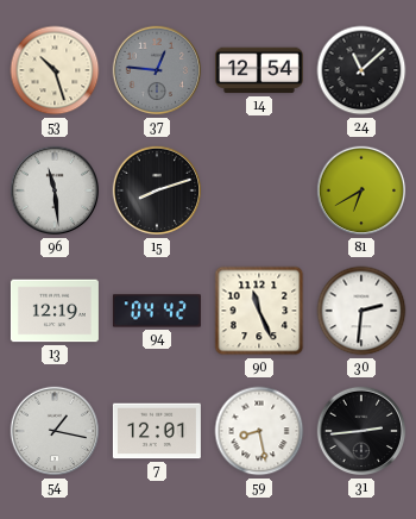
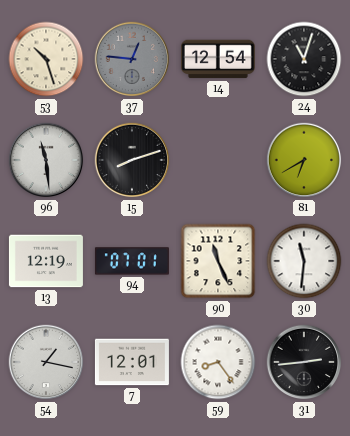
24: 11:08 -> 11:03
94: 04:42 -> 07:01
30: 2:31 -> 11:31
59: 8:28 -> 8:24
